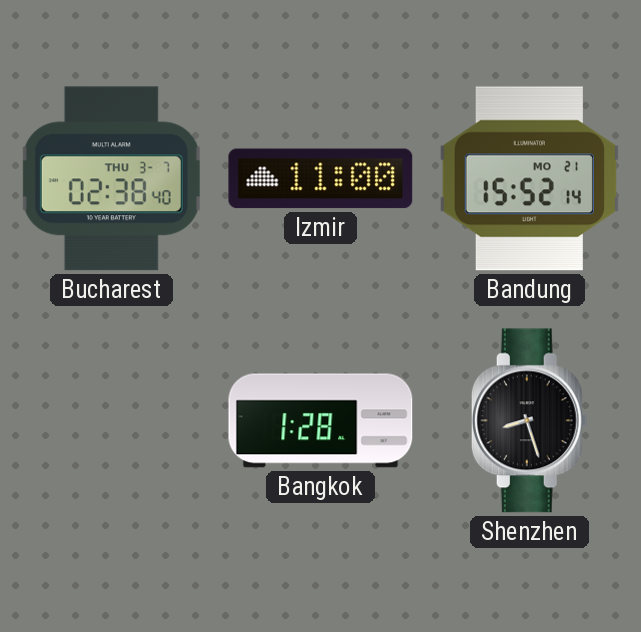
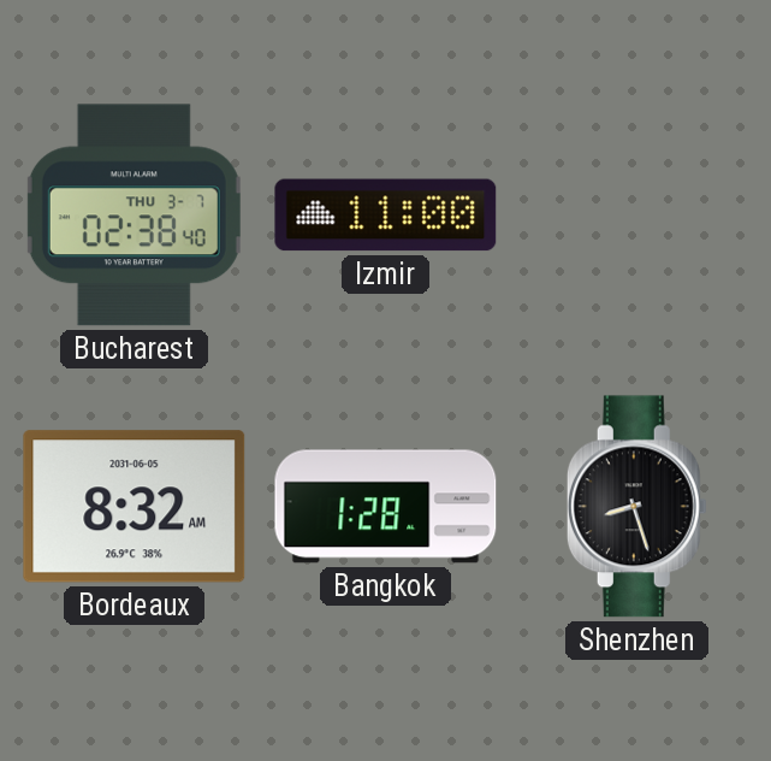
Bandung: 15:52 -> none
Bordeaux: none -> 8:32
